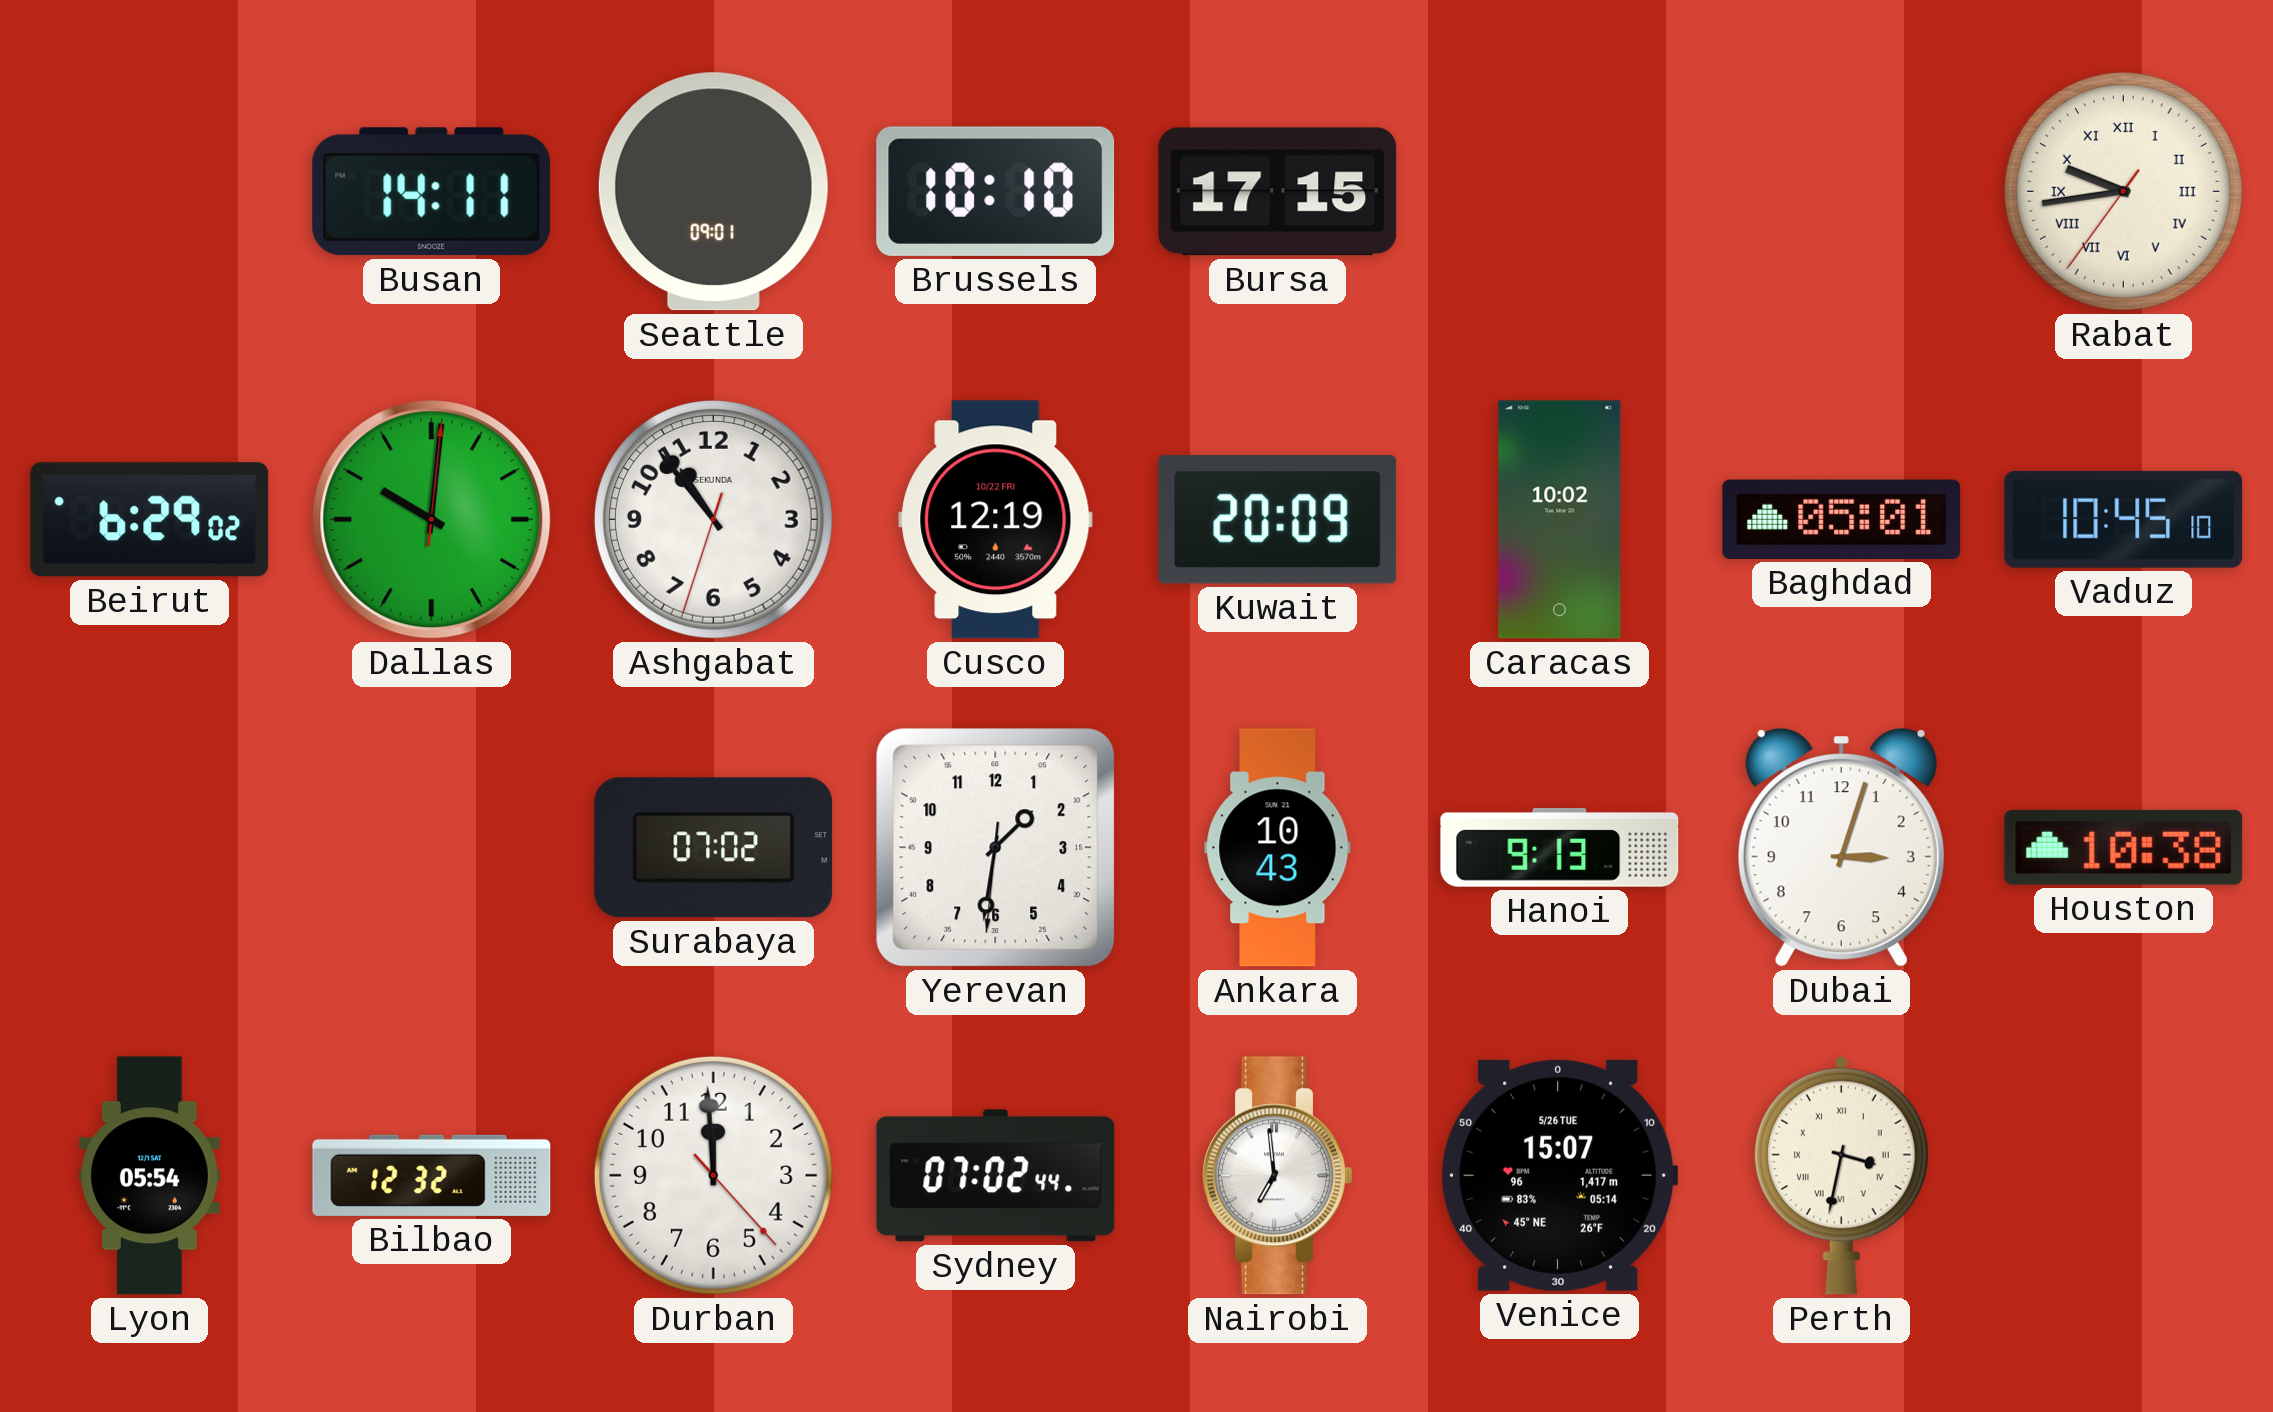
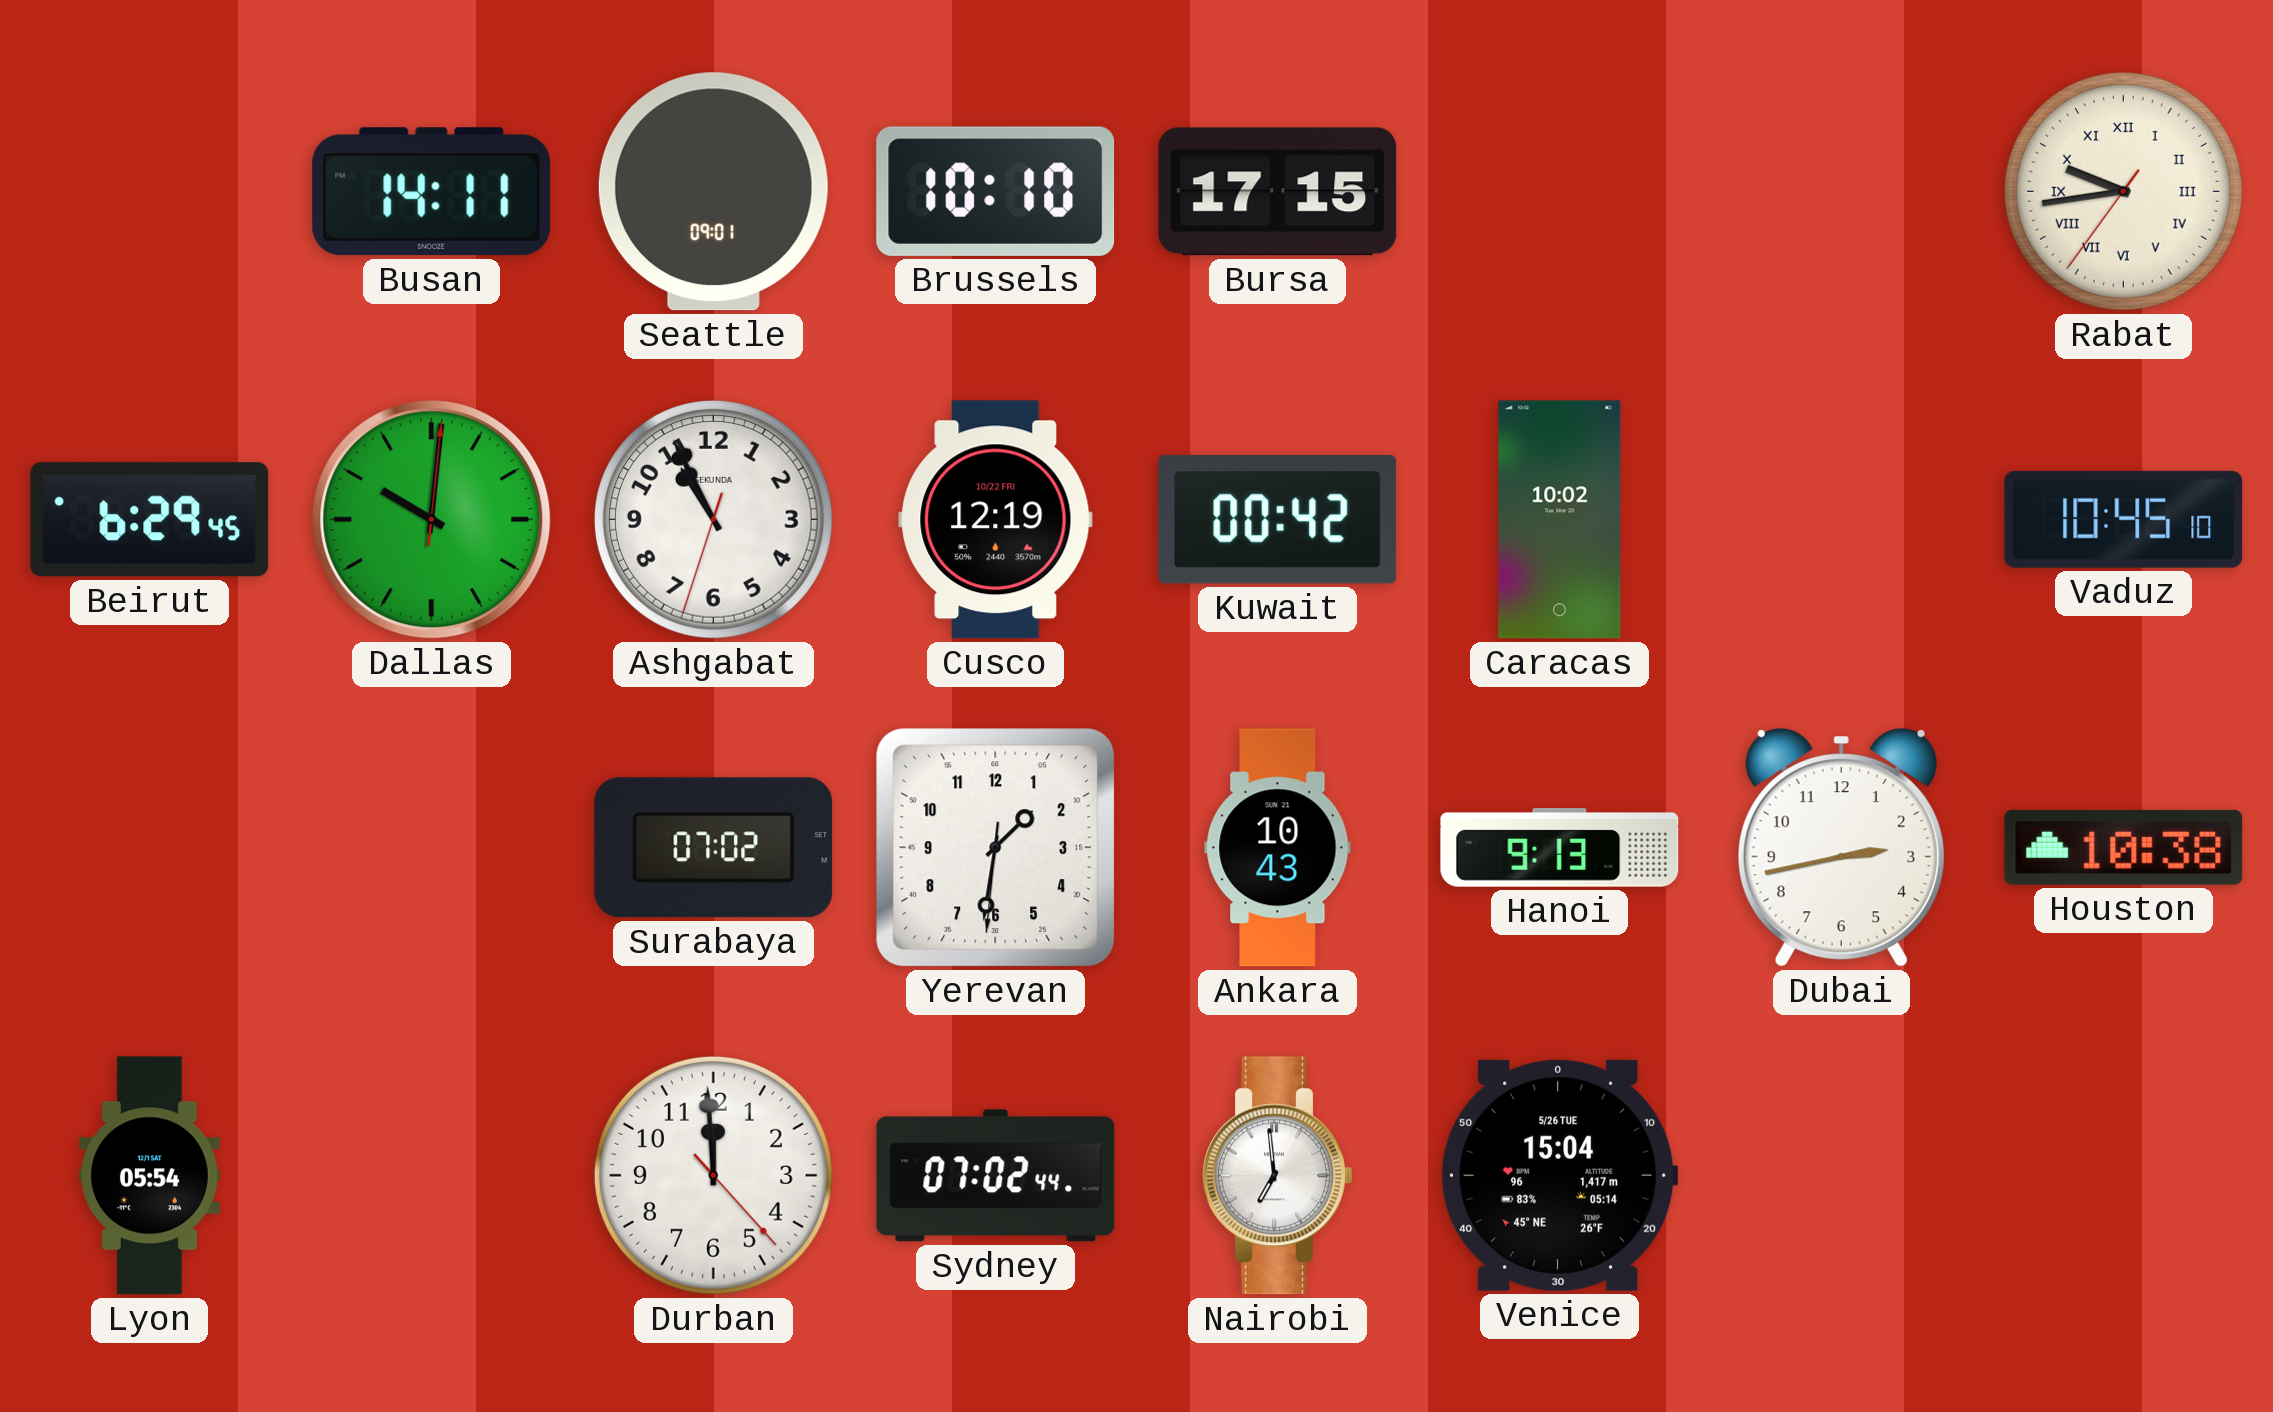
Beirut: 6:29:02 -> 6:29:45
Ashgabat: 10:53 -> 10:55
Kuwait: 20:09 -> 00:42
Baghdad: 05:01 -> none
Dubai: 3:03 -> 2:43
Bilbao: 12:32 -> none
Venice: 15:07 -> 15:04
Perth: 3:32 -> none
